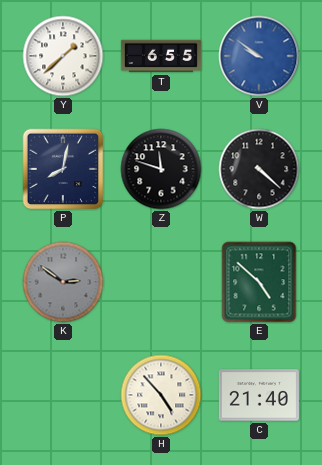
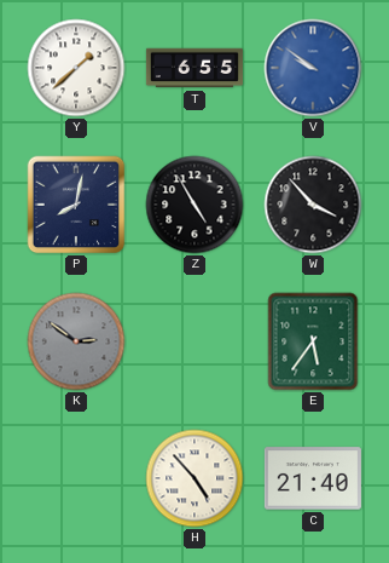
Z: 11:48 -> 4:55
W: 4:22 -> 3:53
E: 4:52 -> 5:36
